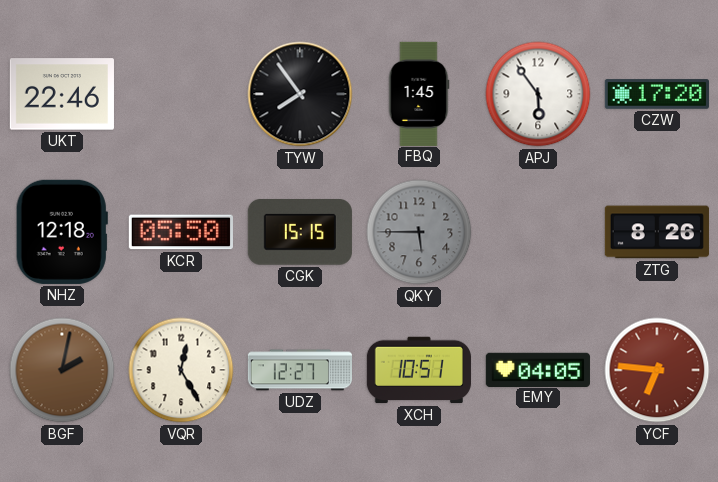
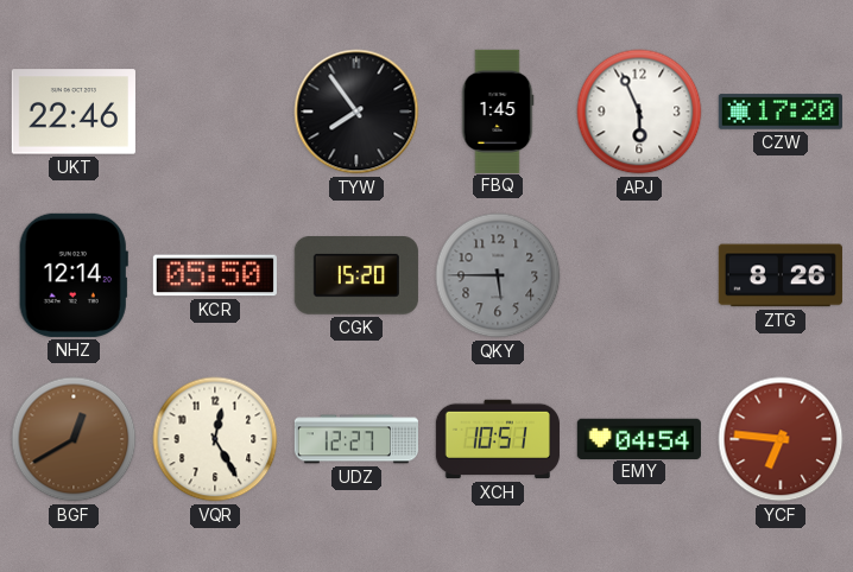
APJ: 5:54 -> 5:56
NHZ: 12:18 -> 12:14
CGK: 15:15 -> 15:20
BGF: 2:02 -> 12:40
EMY: 04:05 -> 04:54
